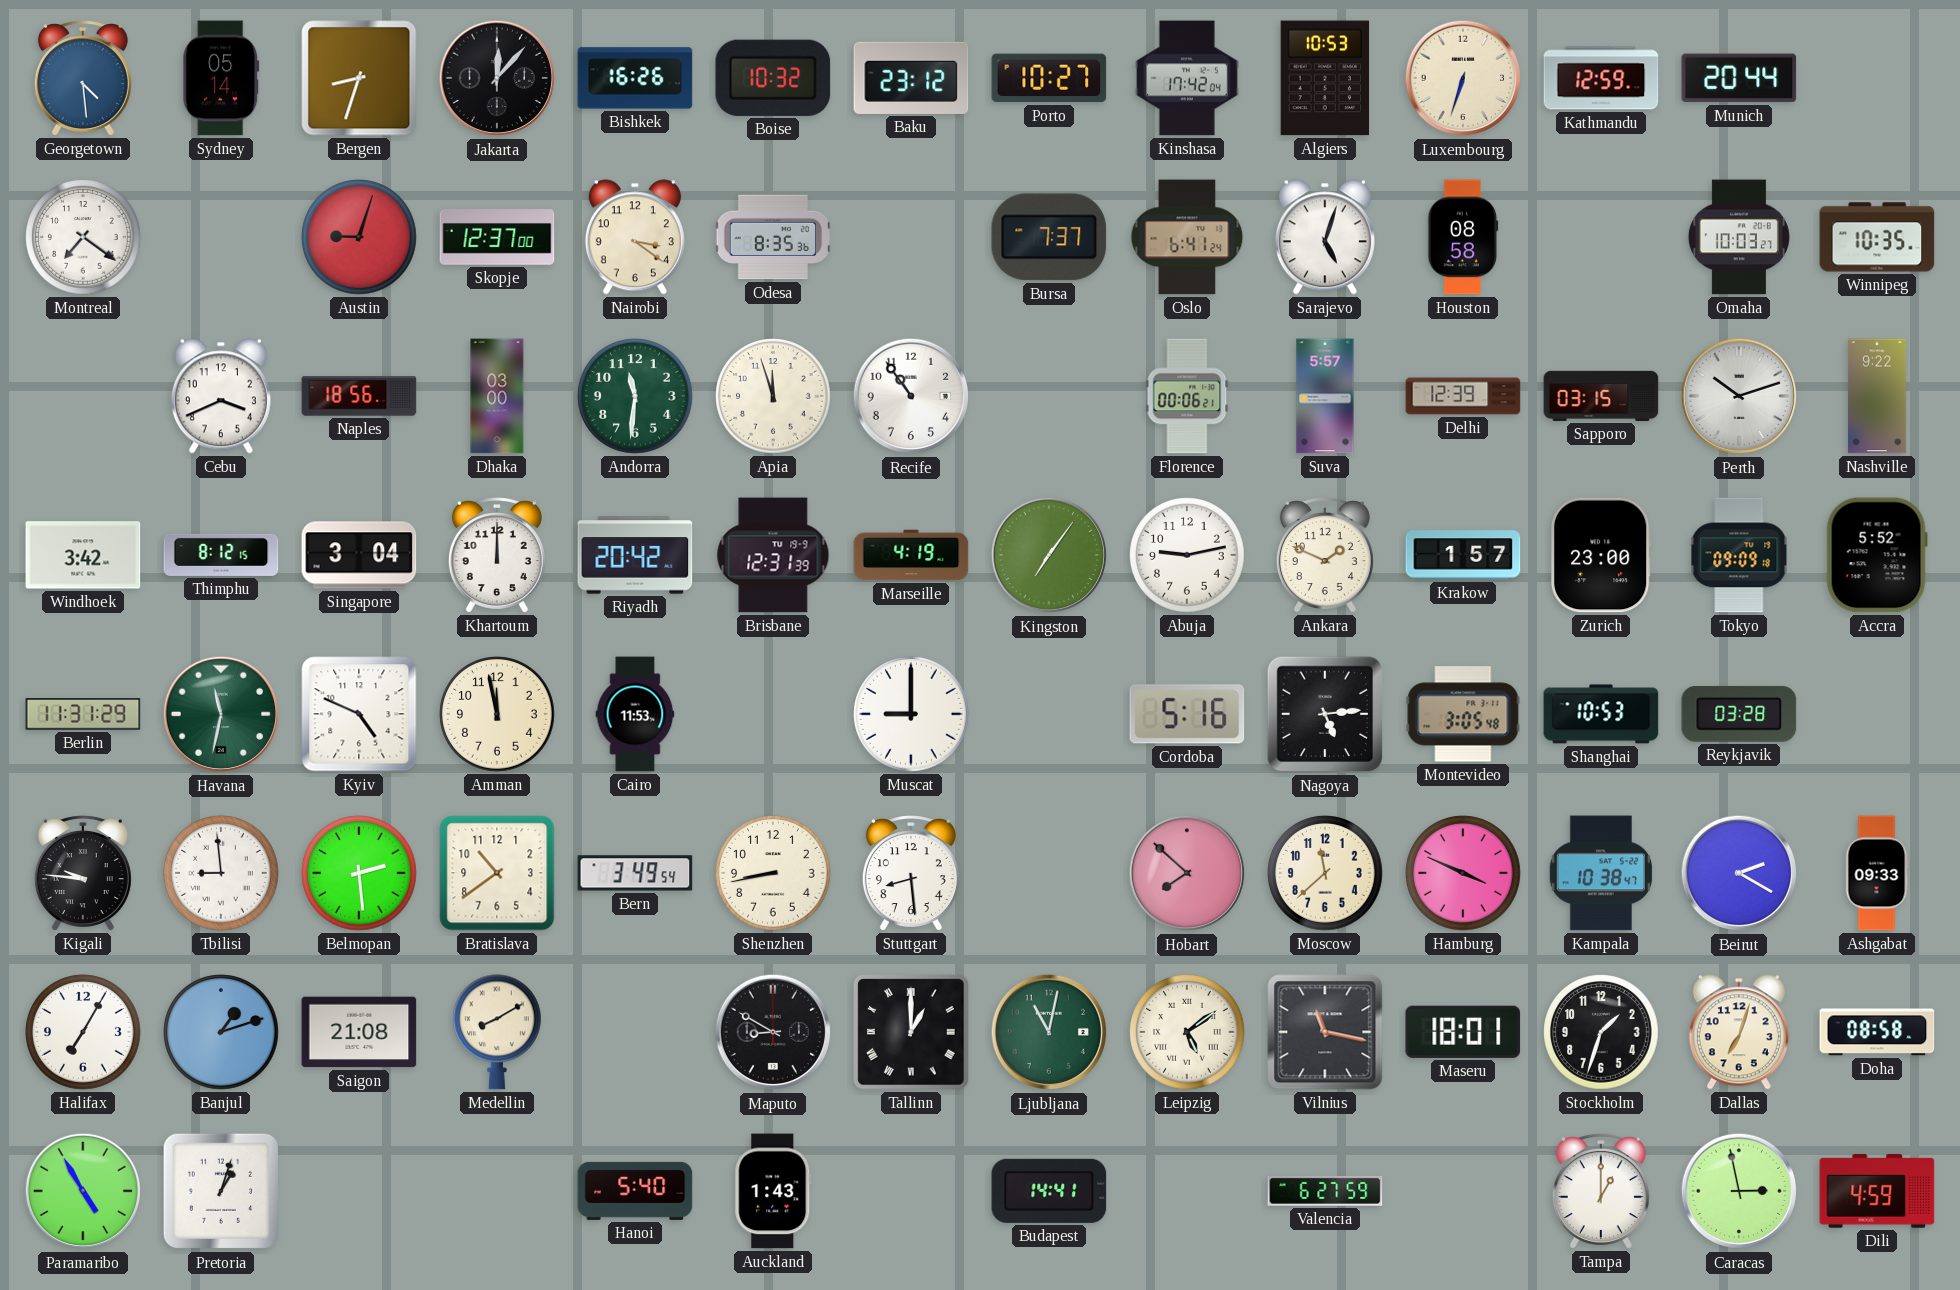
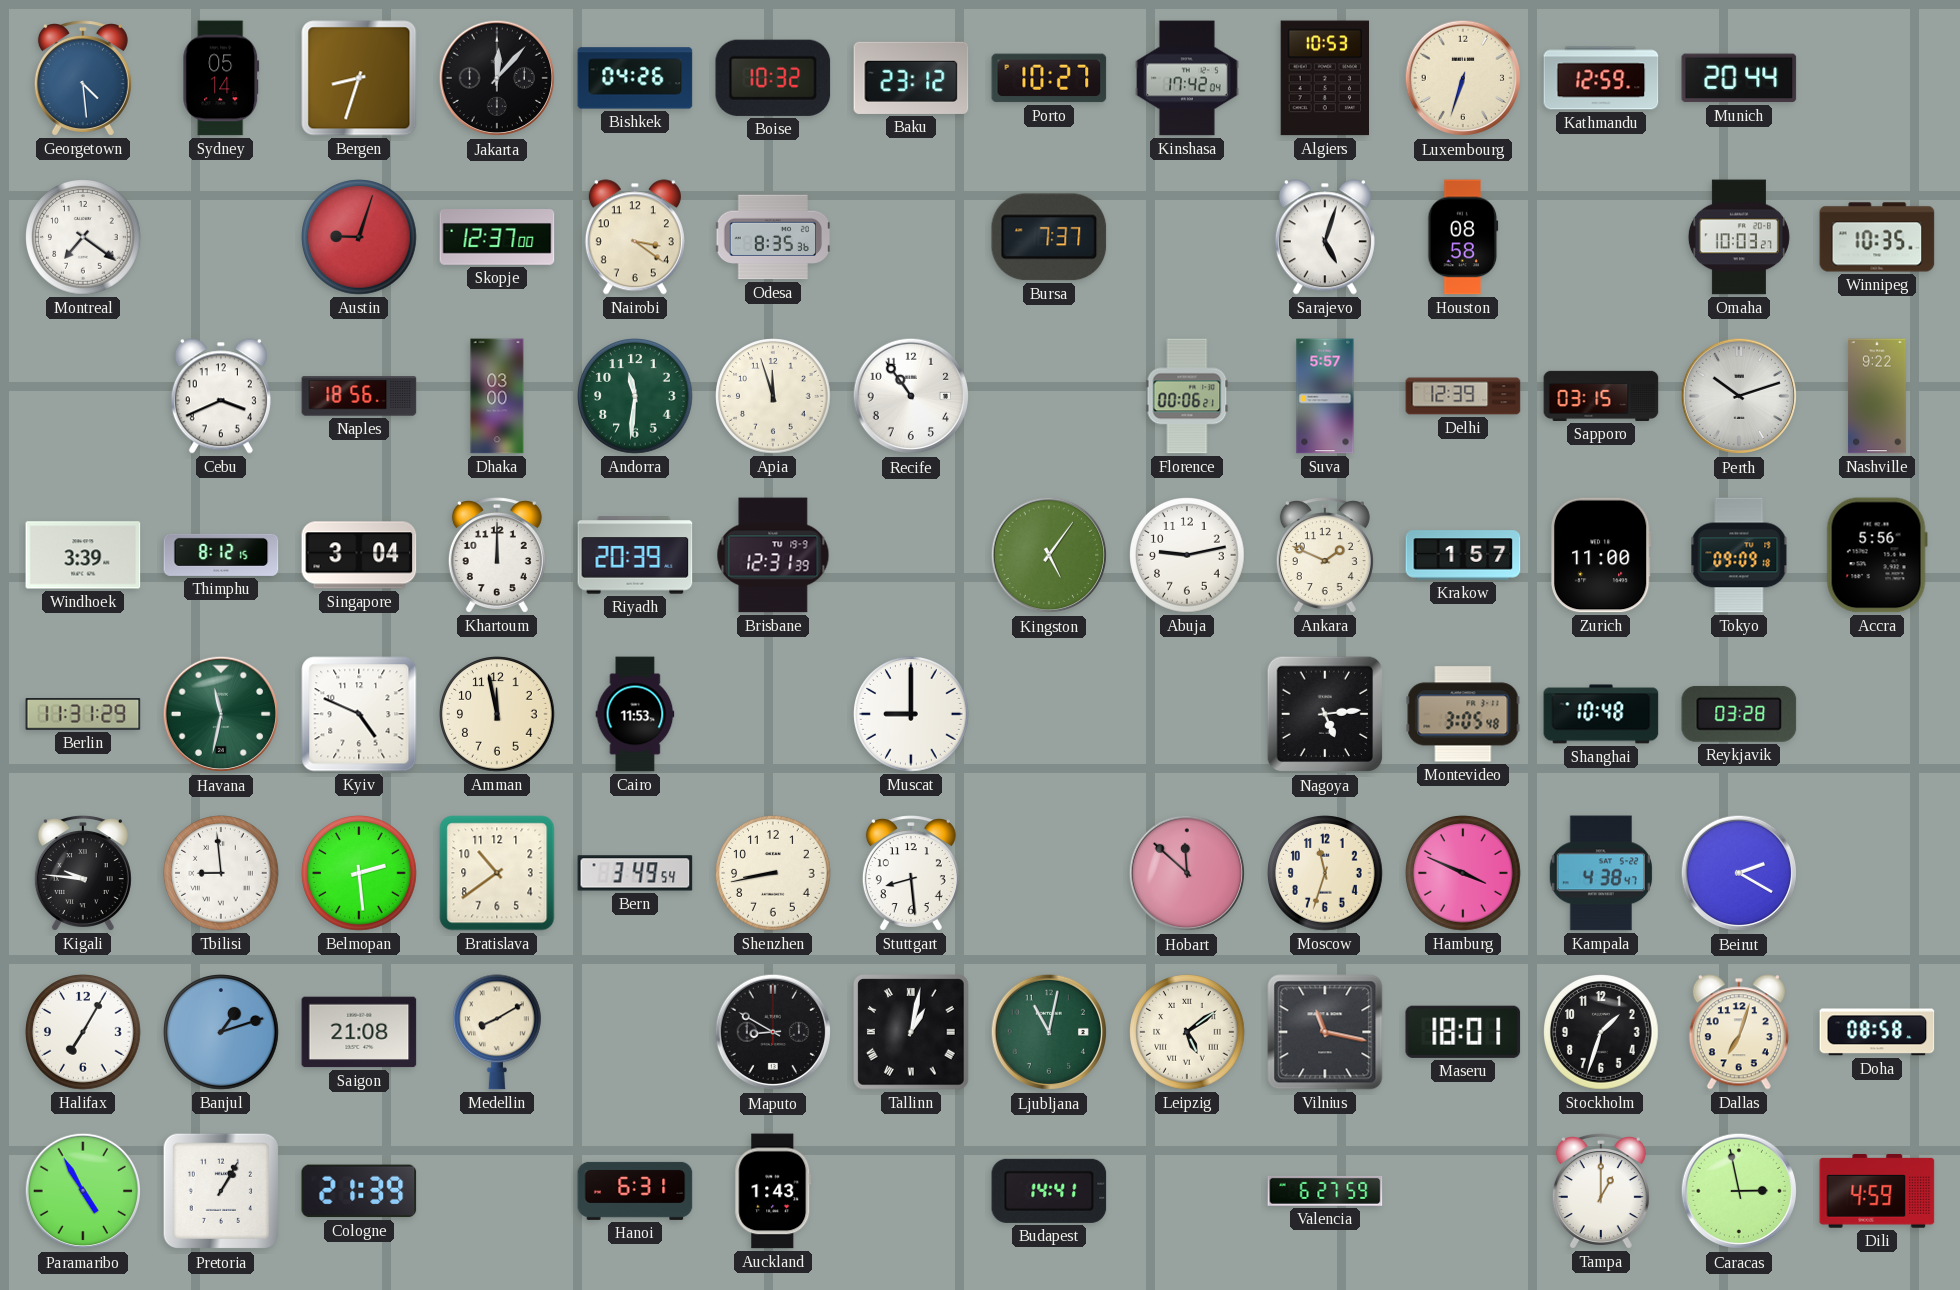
Bishkek: 16:26 -> 04:26
Oslo: 6:41 -> none
Windhoek: 3:42 -> 3:39
Riyadh: 20:42 -> 20:39
Marseille: 4:19 -> none
Kingston: 7:06 -> 5:06
Zurich: 23:00 -> 11:00
Accra: 5:52 -> 5:56
Cordoba: 5:16 -> none
Shanghai: 10:53 -> 10:48
Hobart: 7:52 -> 11:52
Moscow: 11:38 -> 11:33
Kampala: 10:38 -> 4:38
Ashgabat: 09:33 -> none
Tallinn: 1:00 -> 1:02
Pretoria: 1:03 -> 1:05
Cologne: none -> 21:39
Hanoi: 5:40 -> 6:31
